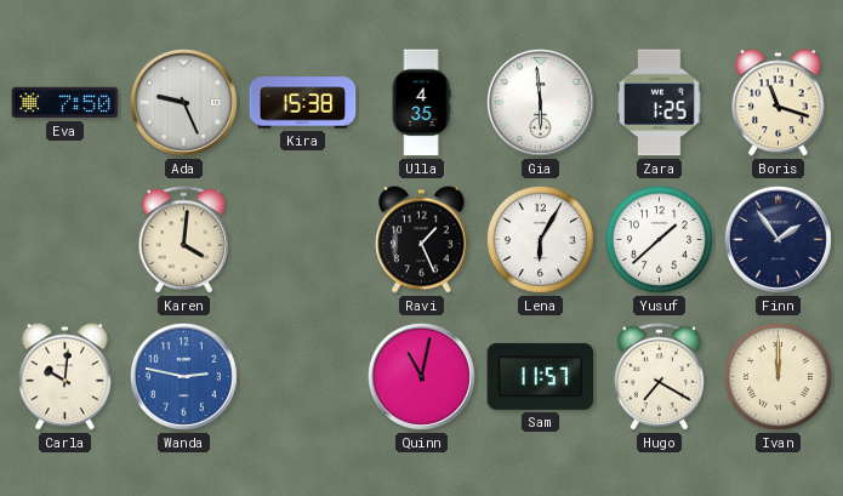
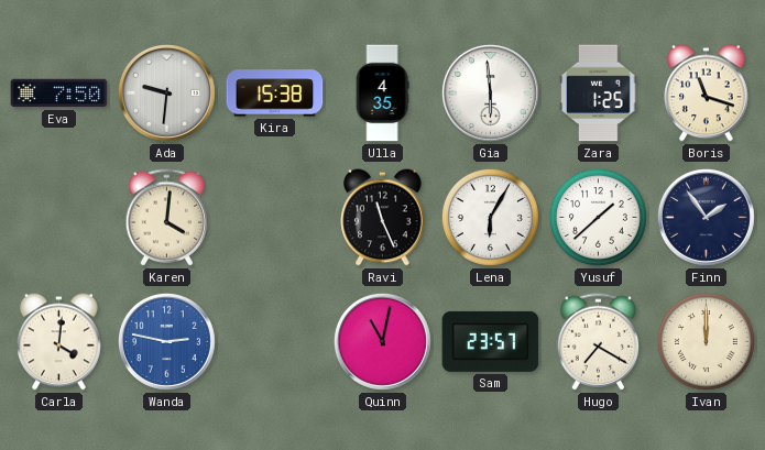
Ada: 9:26 -> 9:31
Ravi: 1:26 -> 11:26
Carla: 10:01 -> 4:01
Sam: 11:57 -> 23:57
